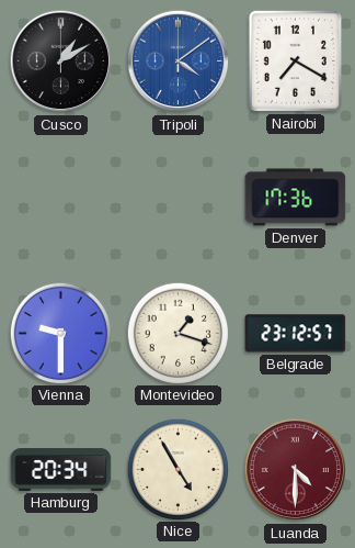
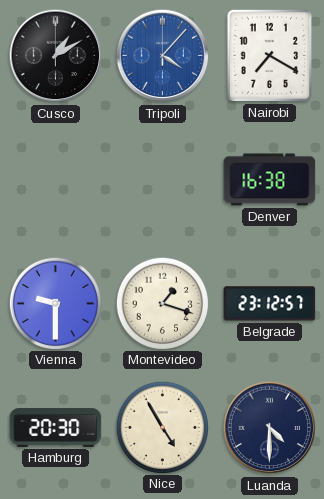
Tripoli: 4:09 -> 4:07
Denver: 17:36 -> 16:38
Hamburg: 20:34 -> 20:30
Luanda dial: burgundy -> navy
